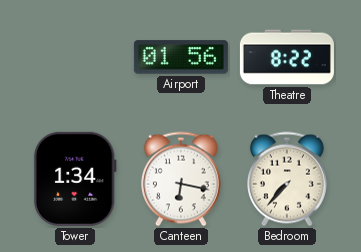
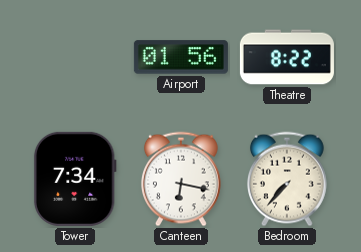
Tower: 1:34 -> 7:34
